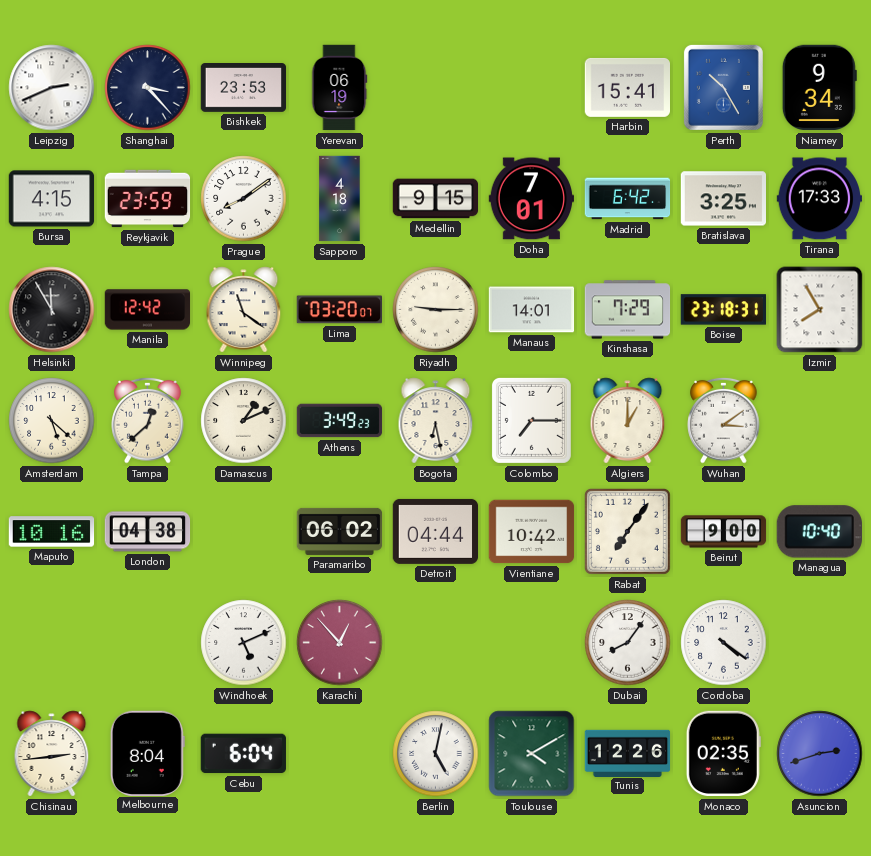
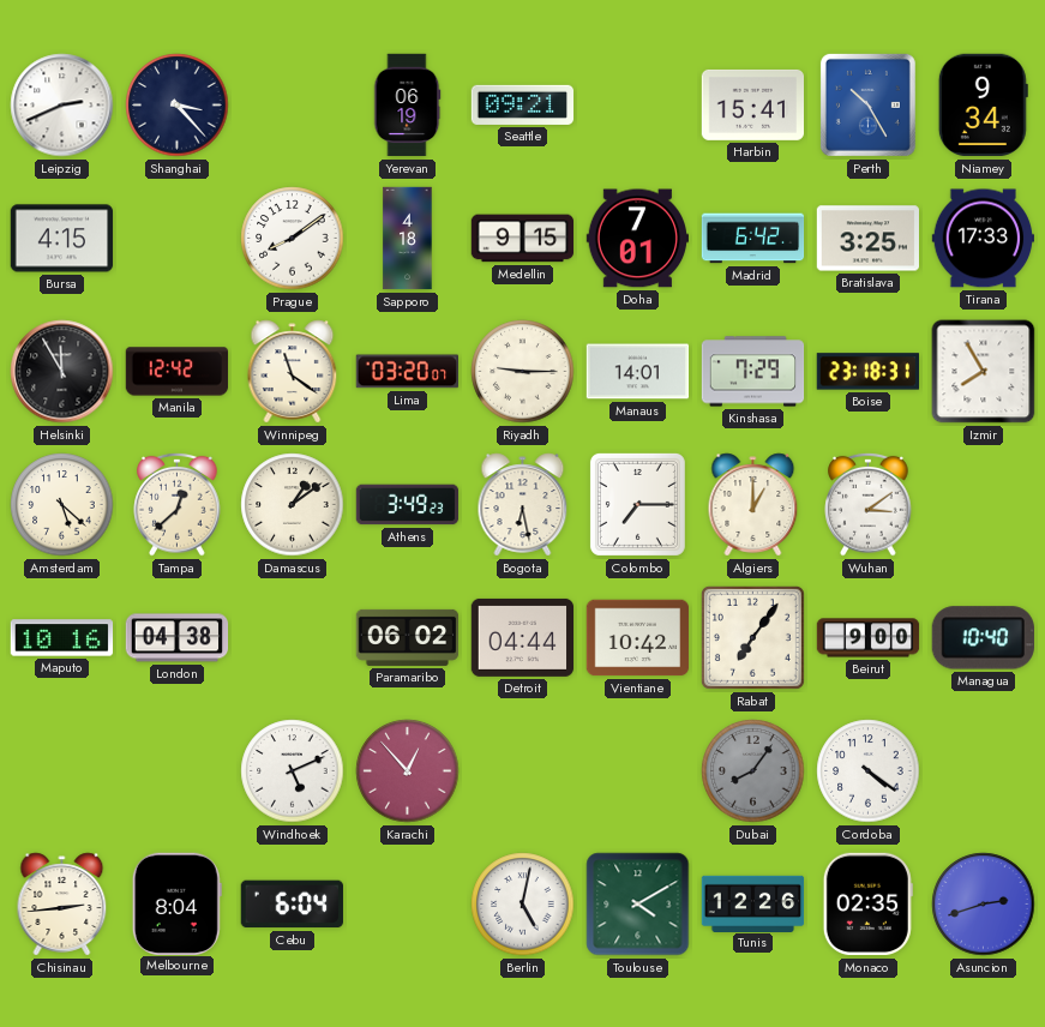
Bishkek: 23:53 -> none
Seattle: none -> 09:21
Reykjavik: 23:59 -> none
Damascus: 1:11 -> 1:09
Dubai dial: white -> grey
